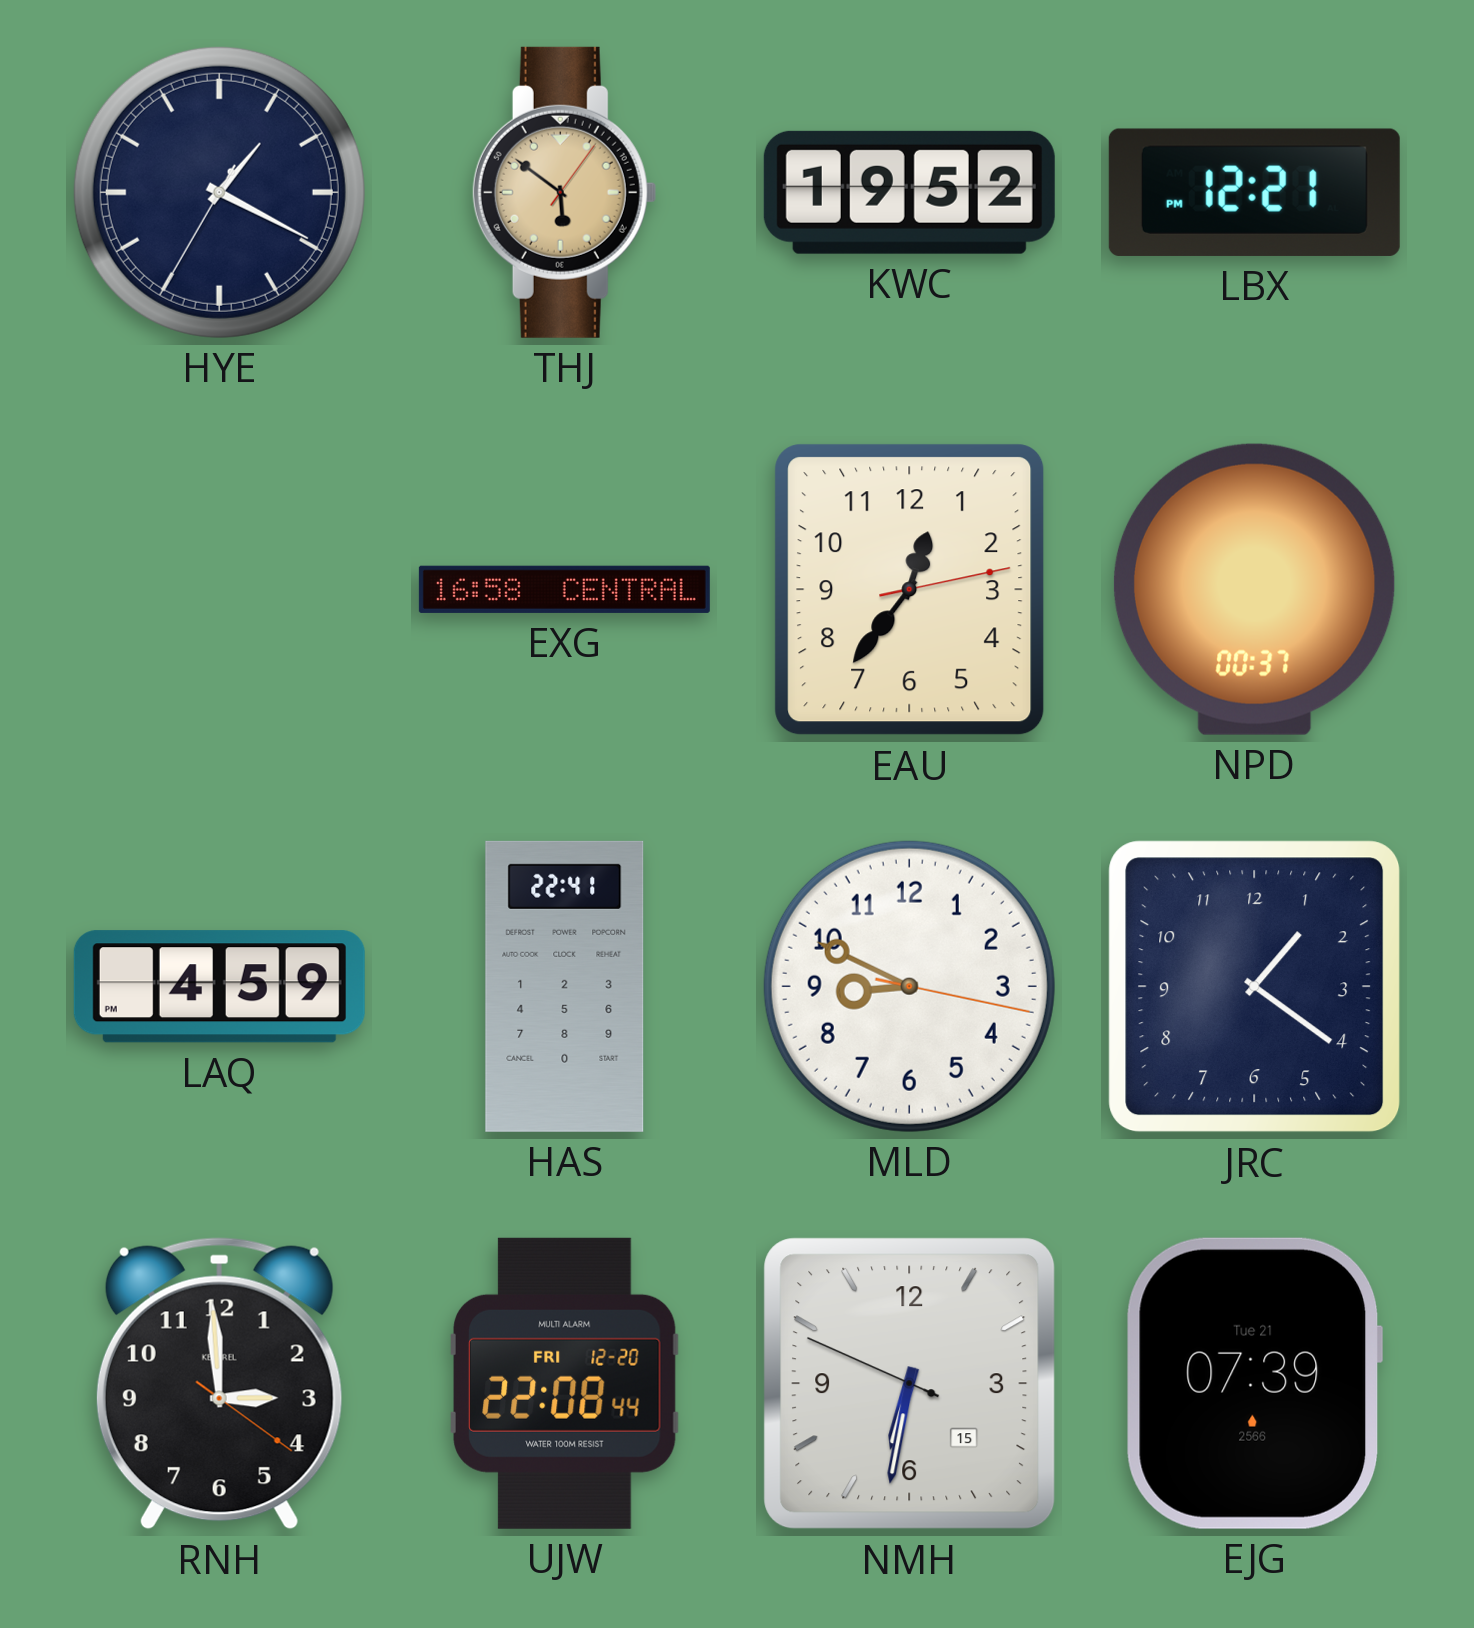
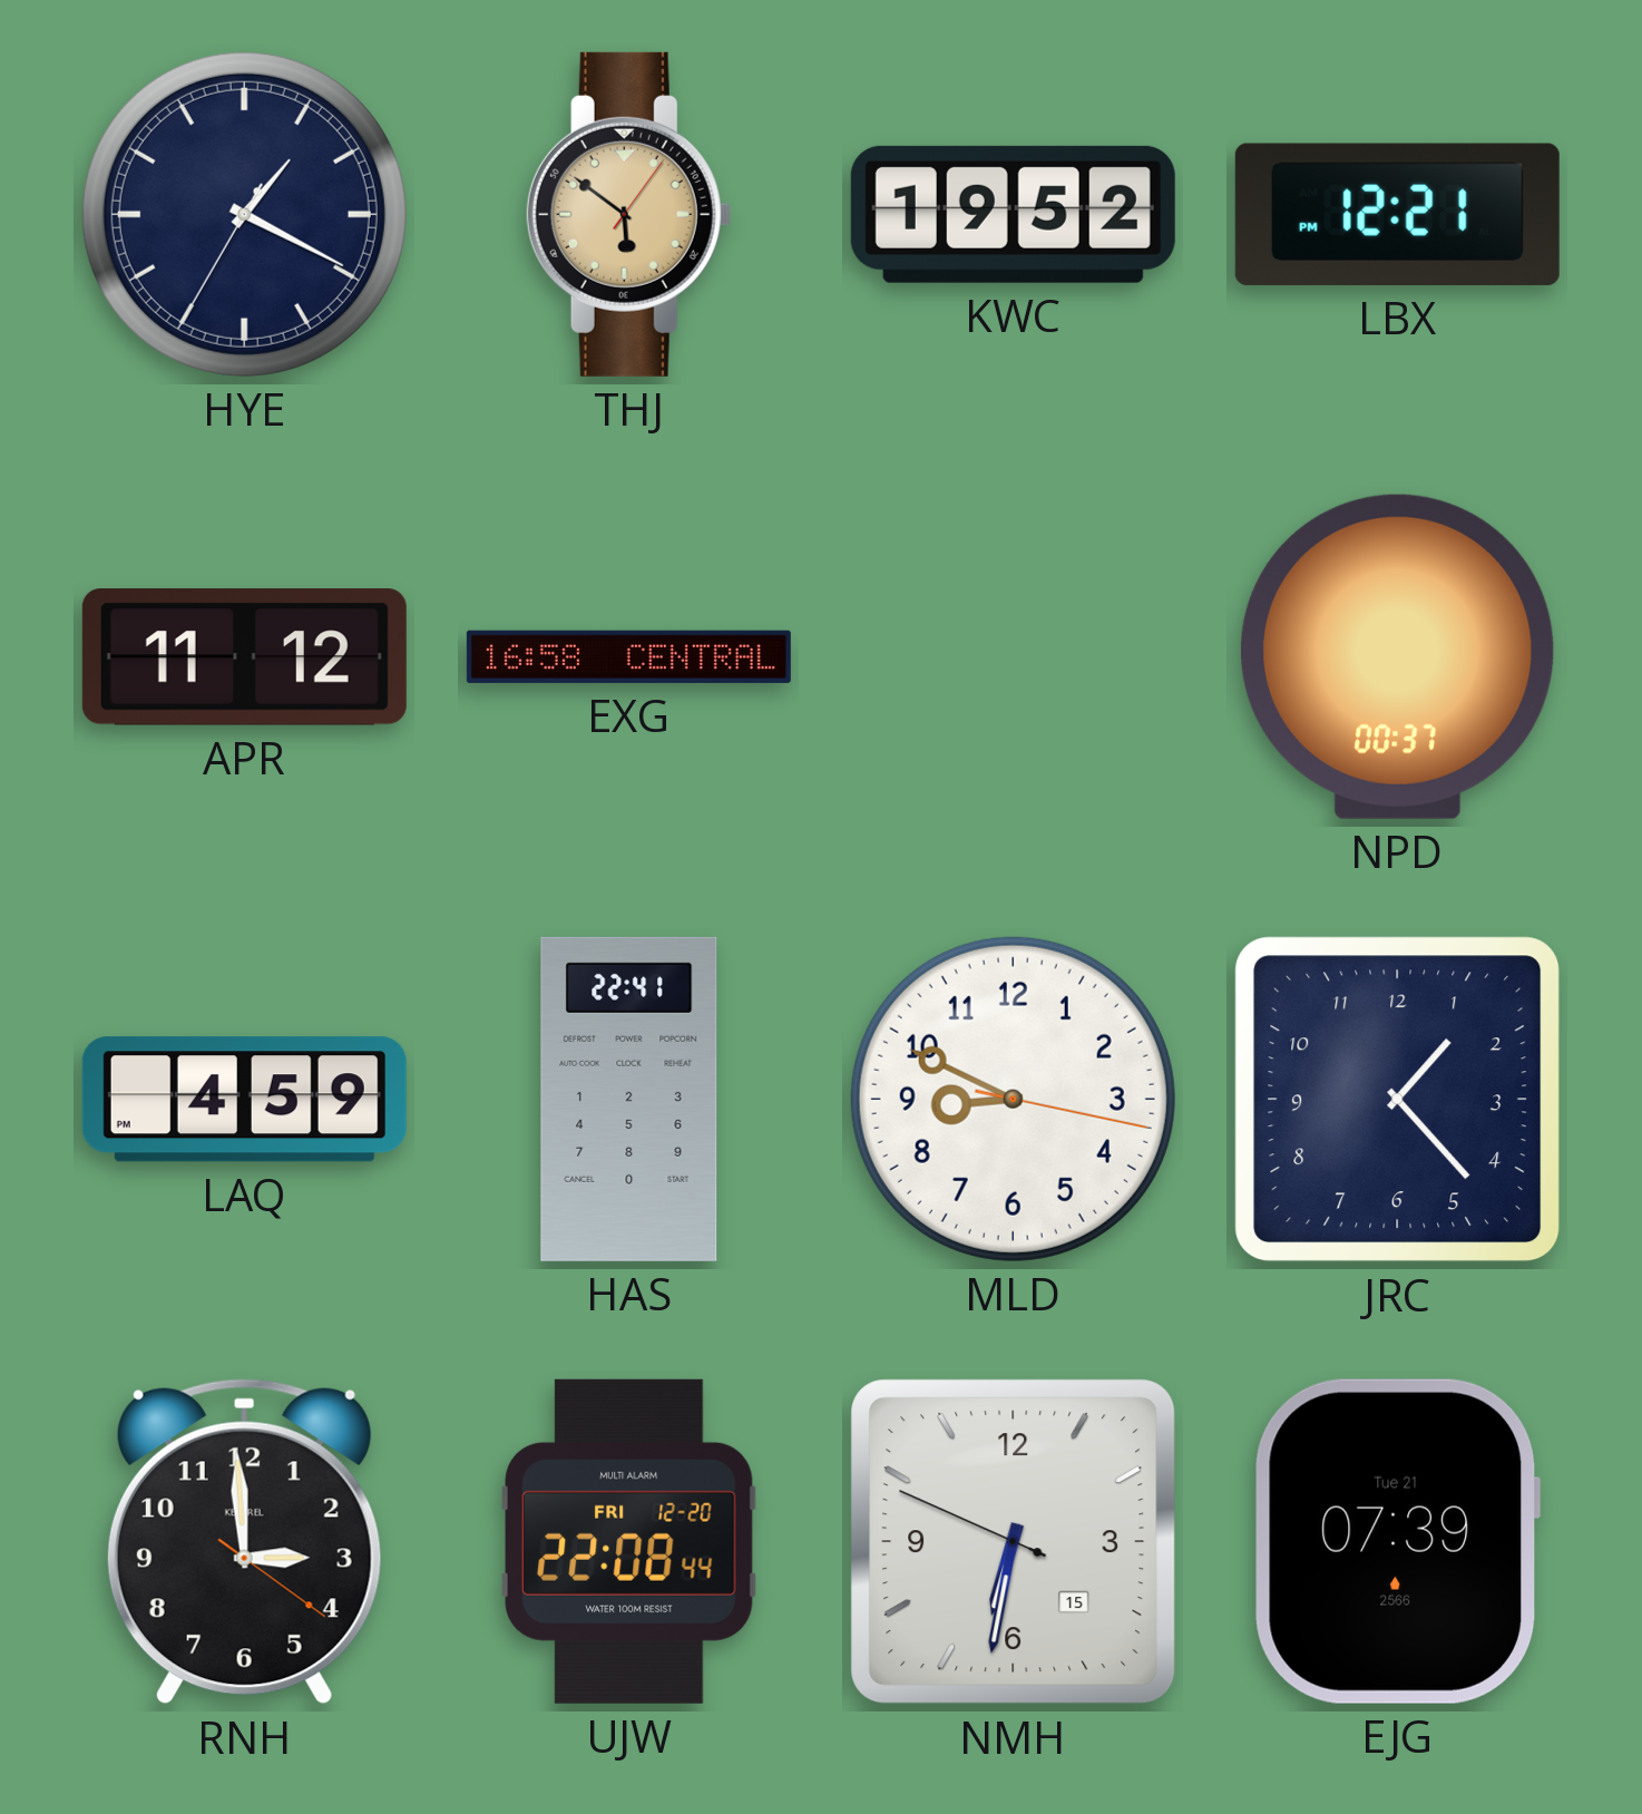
APR: none -> 11:12
EAU: 12:36 -> none
JRC: 1:21 -> 1:23
